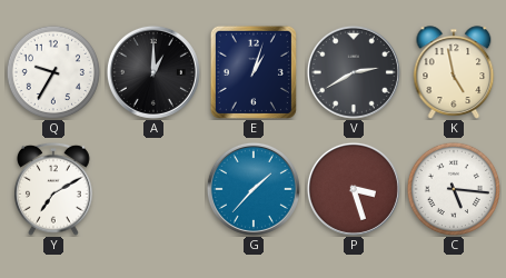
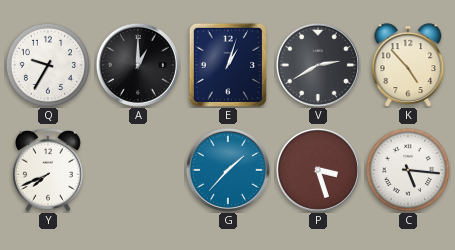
K: 4:58 -> 4:53
Y: 7:10 -> 7:41
